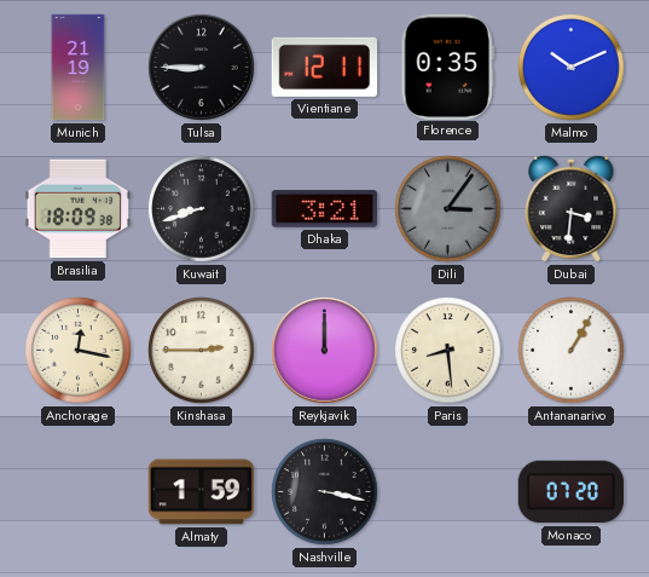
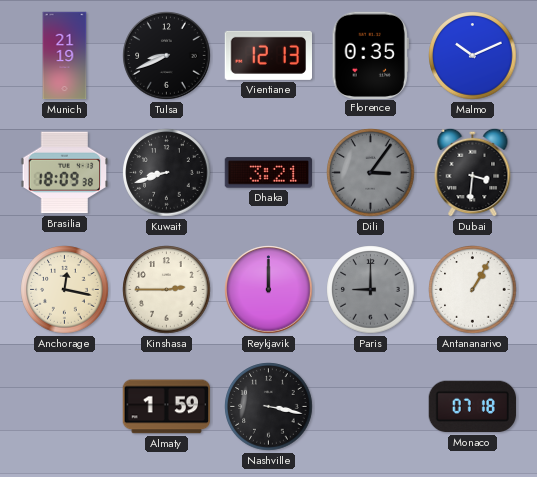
Tulsa: 8:45 -> 8:41
Vientiane: 12:11 -> 12:13
Paris: 8:29 -> 9:00
Paris dial: cream -> grey
Monaco: 07:20 -> 07:18
